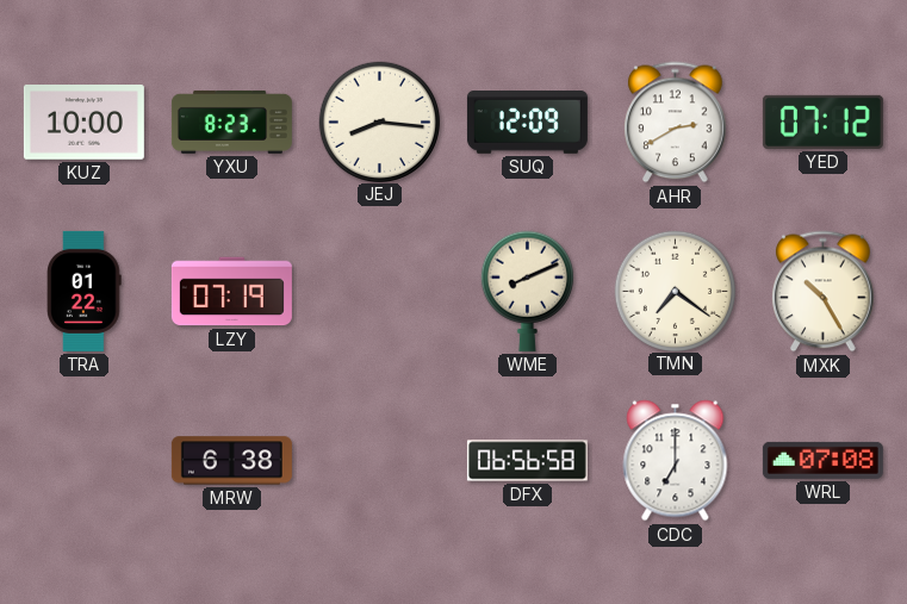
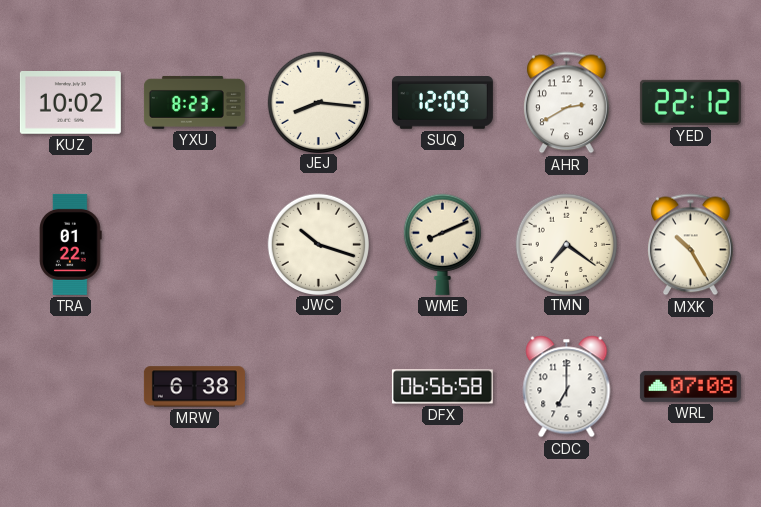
KUZ: 10:00 -> 10:02
YED: 07:12 -> 22:12
LZY: 07:19 -> none
JWC: none -> 10:18
